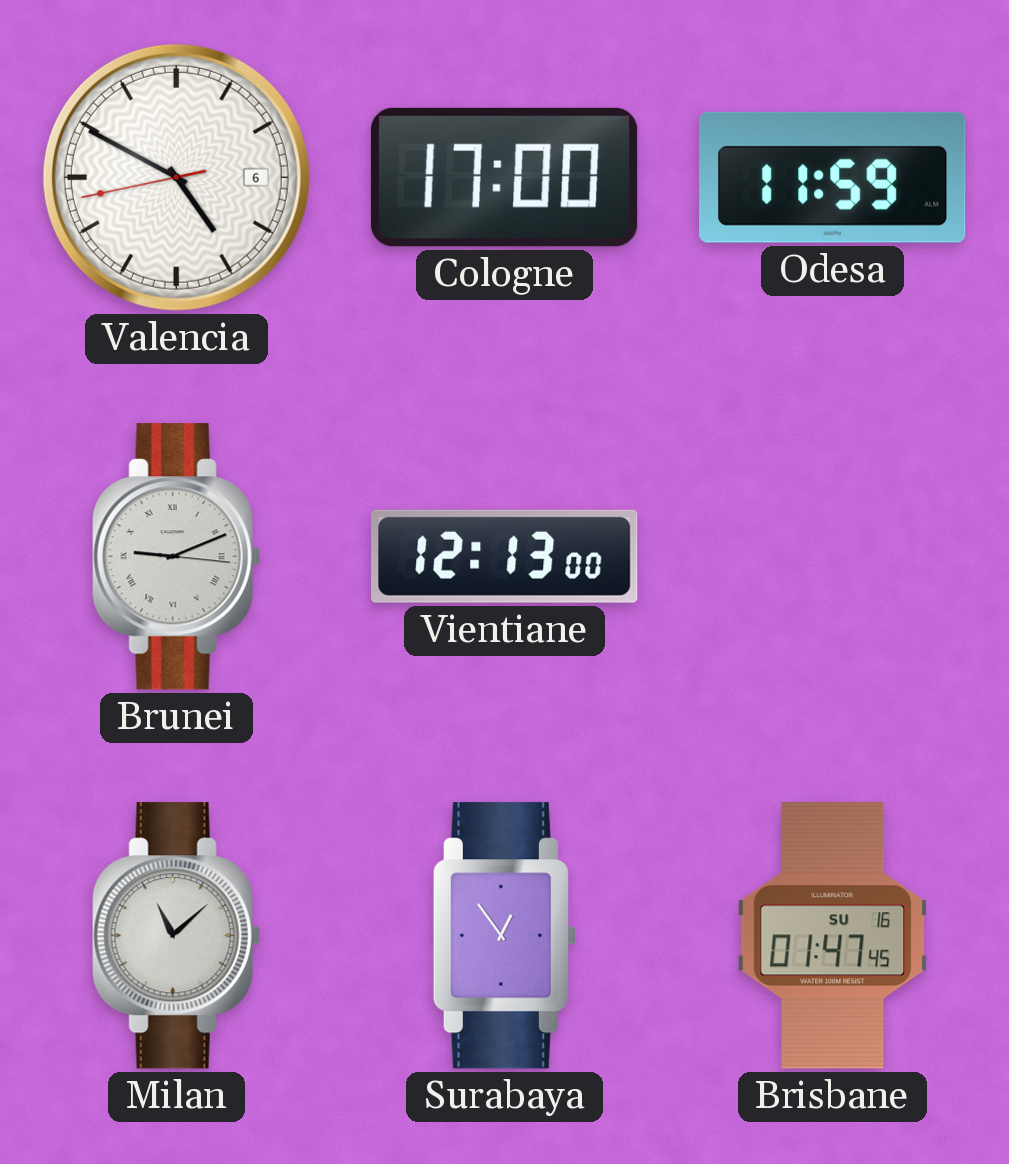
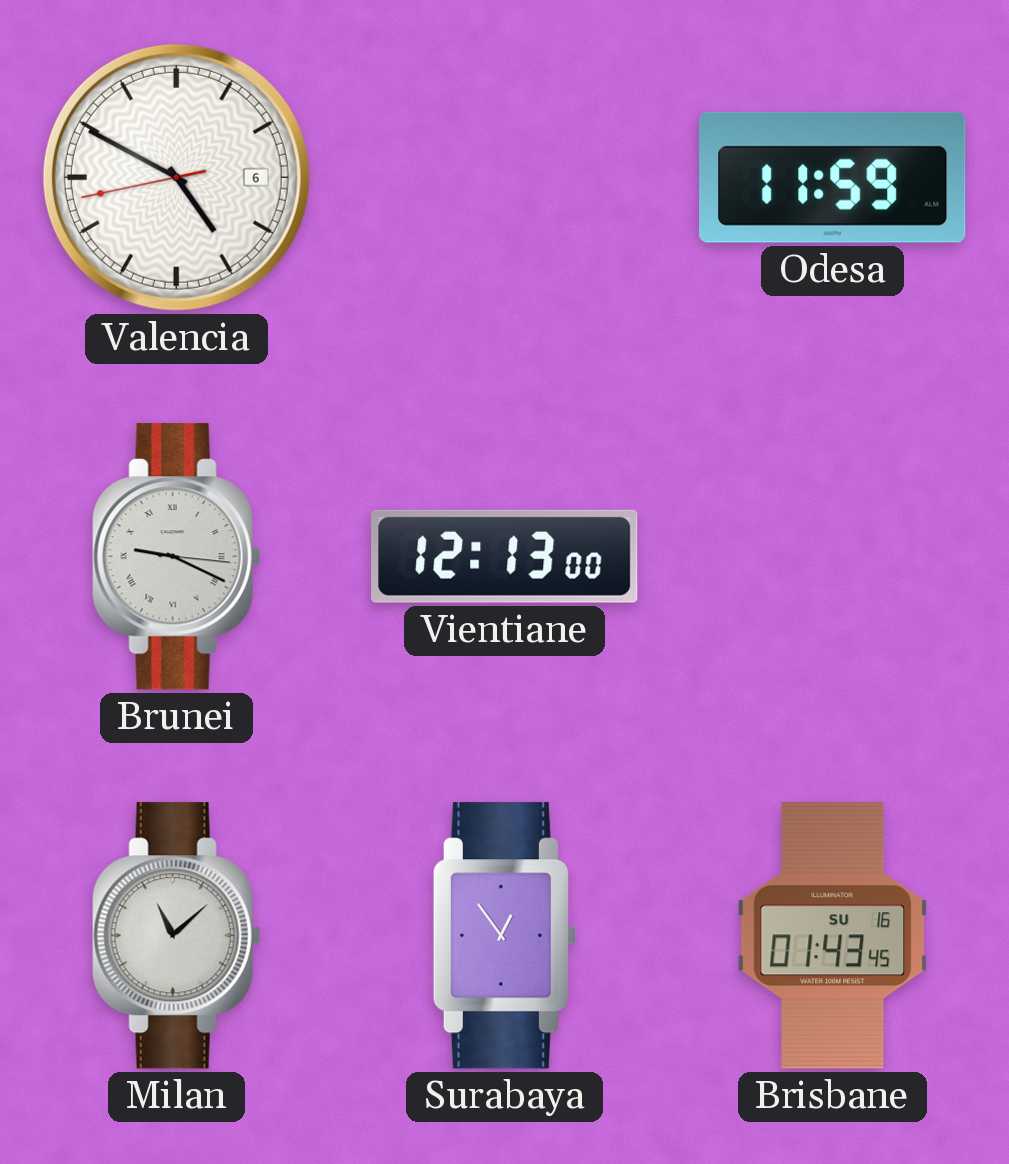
Cologne: 17:00 -> none
Brunei: 9:11 -> 9:19
Brisbane: 01:47 -> 01:43
